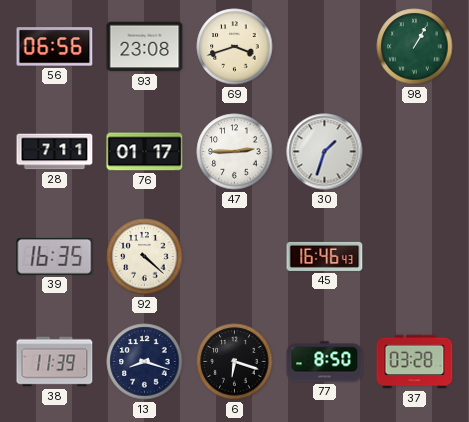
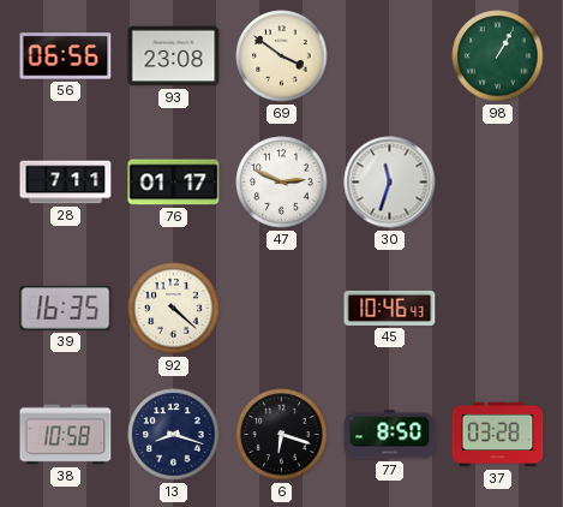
69: 3:42 -> 3:51
47: 2:45 -> 2:49
30: 1:33 -> 11:33
45: 16:46 -> 10:46
38: 11:39 -> 10:58
